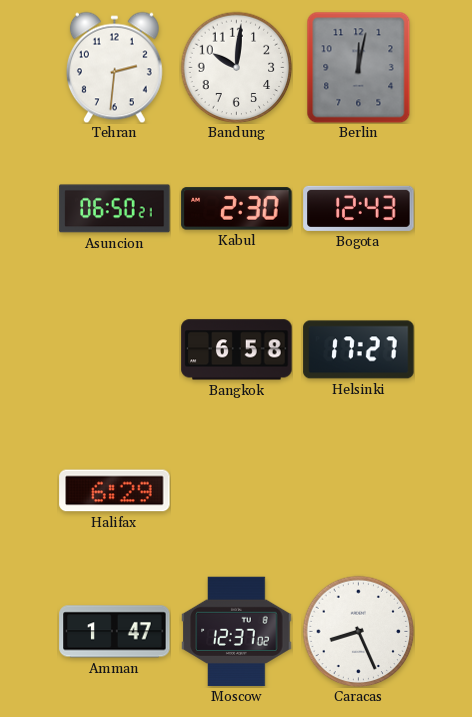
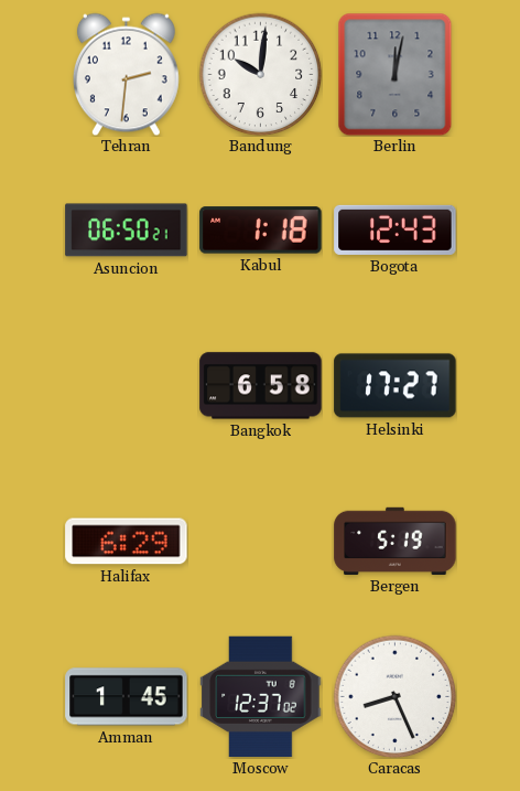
Kabul: 2:30 -> 1:18
Bergen: none -> 5:19
Amman: 1:47 -> 1:45
